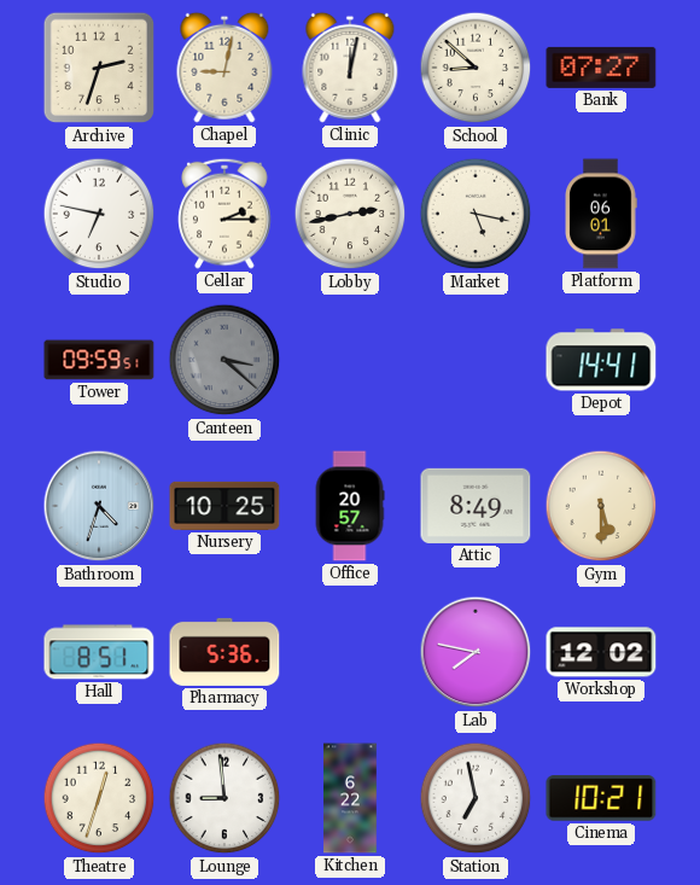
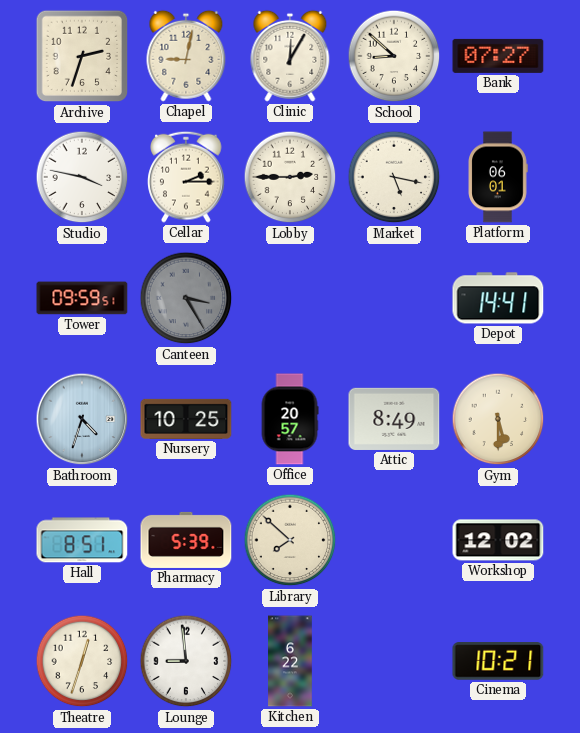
Clinic: 12:02 -> 12:05
Studio: 6:47 -> 3:47
Lobby: 2:43 -> 2:45
Canteen: 3:22 -> 3:25
Pharmacy: 5:36 -> 5:39
Library: none -> 7:52
Lab: 7:47 -> none
Station: 6:58 -> none
